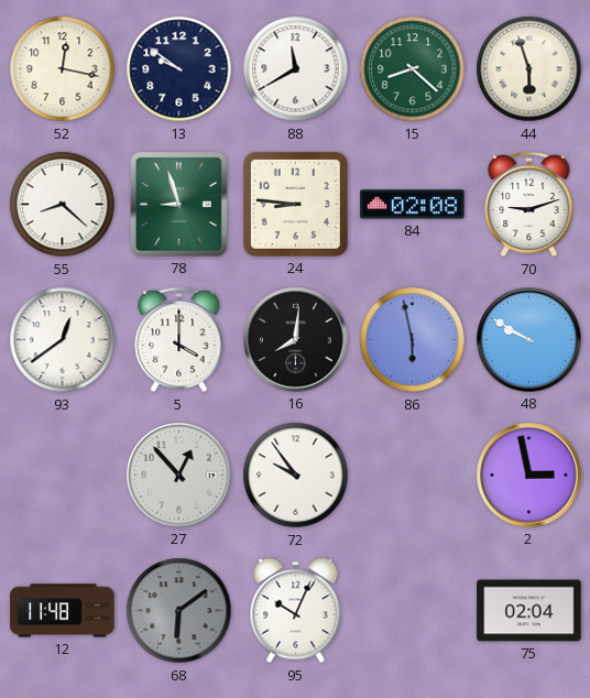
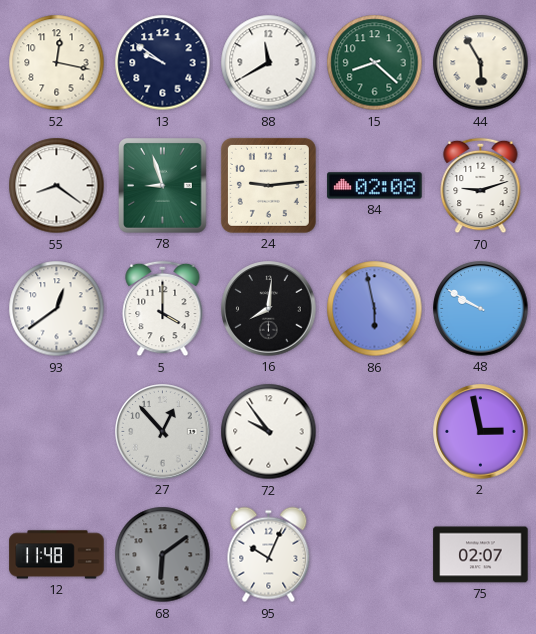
44: 5:57 -> 5:55
55: 8:22 -> 8:21
24: 8:46 -> 9:14
75: 02:04 -> 02:07
